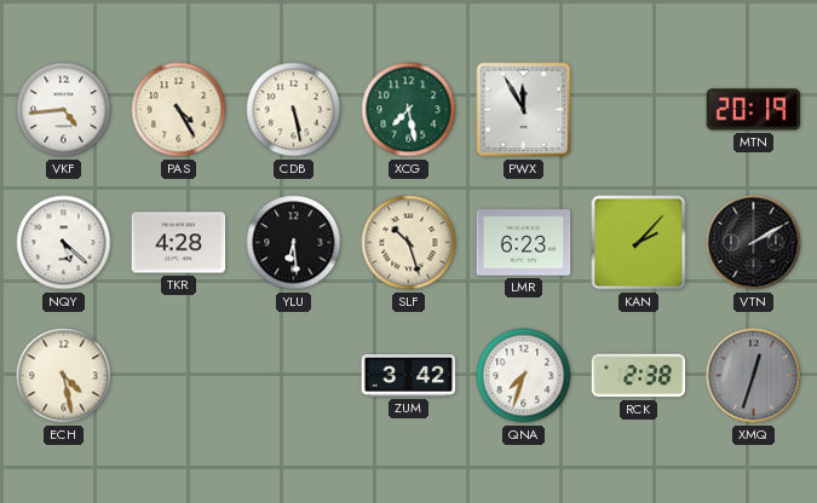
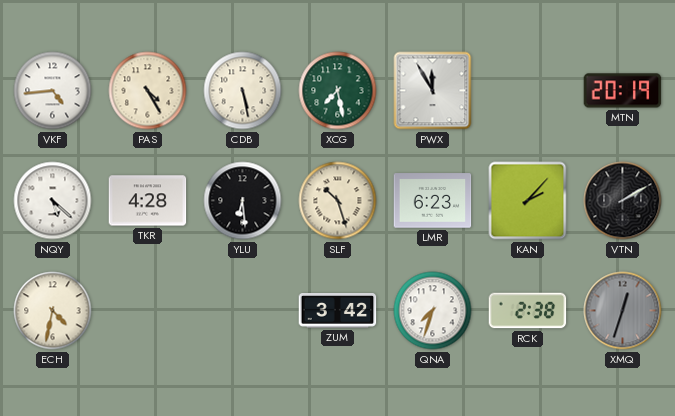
ECH: 4:28 -> 4:32
